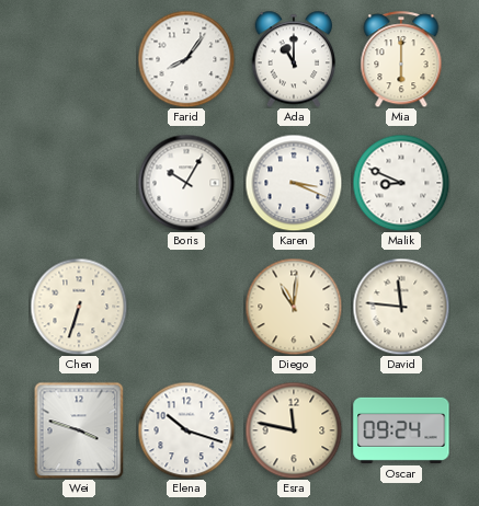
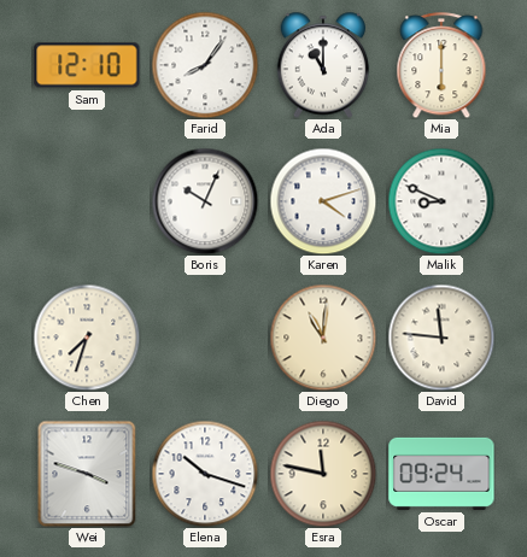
Sam: none -> 12:10
Boris: 10:05 -> 10:04
Karen: 3:19 -> 4:12
Chen: 6:33 -> 7:33
